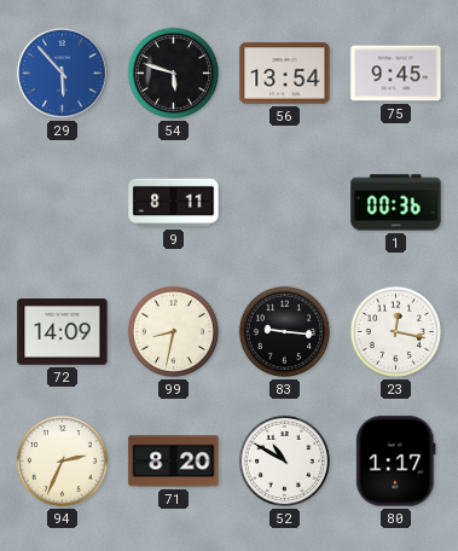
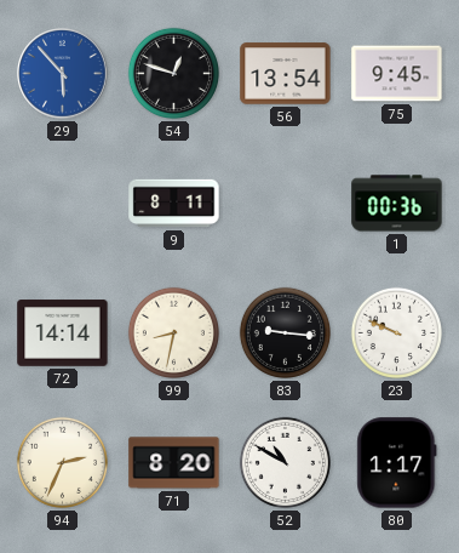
54: 5:48 -> 12:48
72: 14:09 -> 14:14
23: 12:17 -> 9:49
